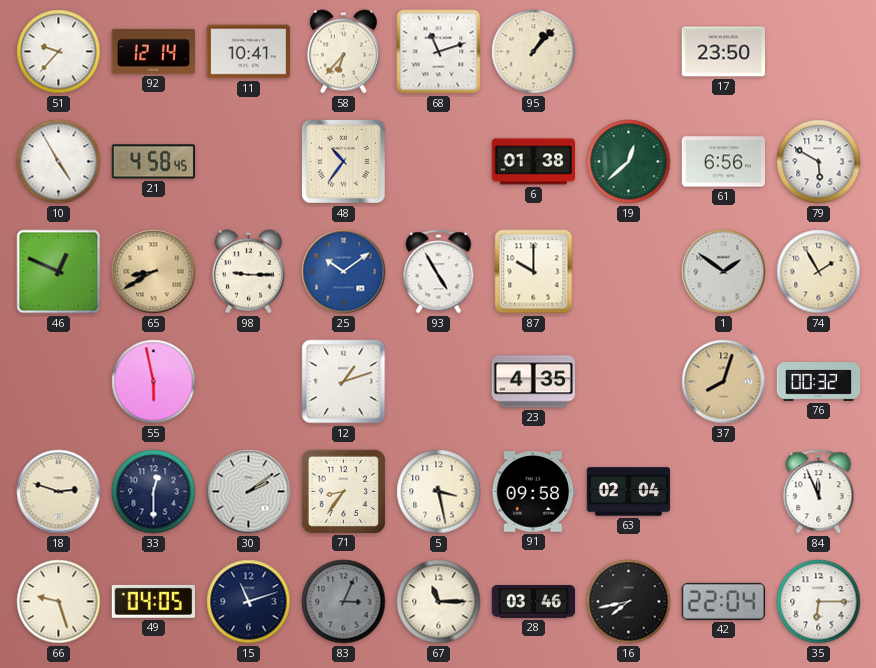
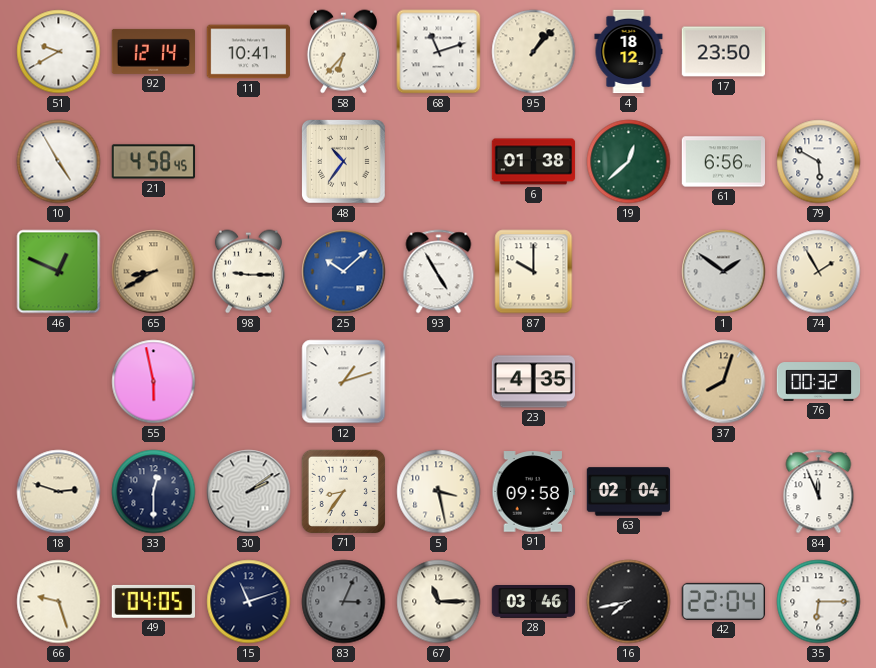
51: 9:37 -> 9:40
4: none -> 18:12
25: 10:09 -> 10:08
